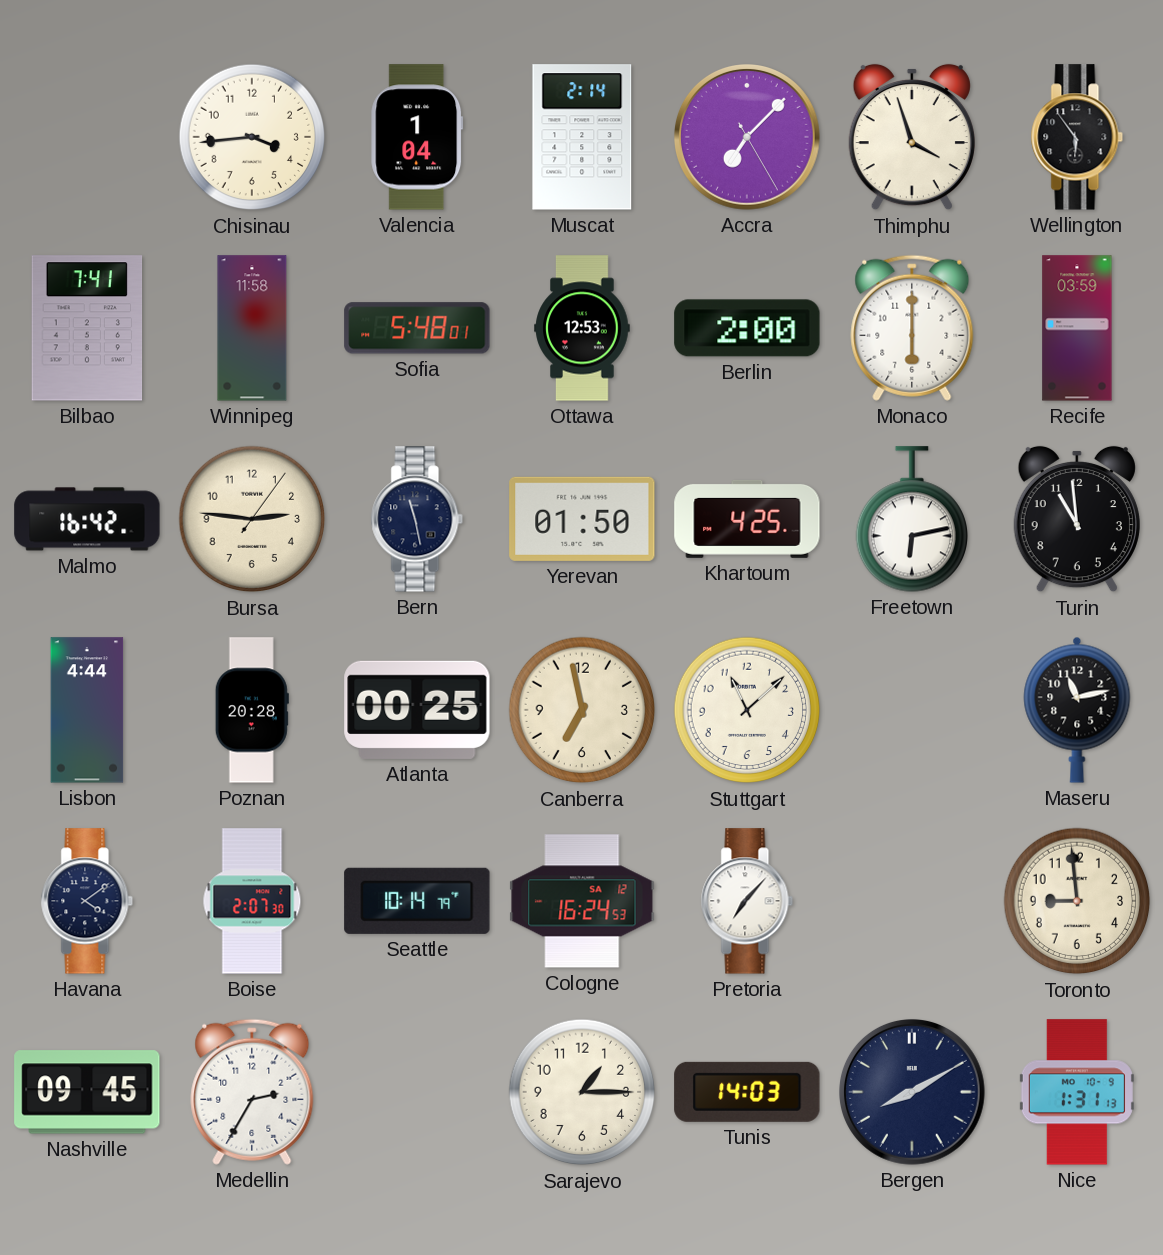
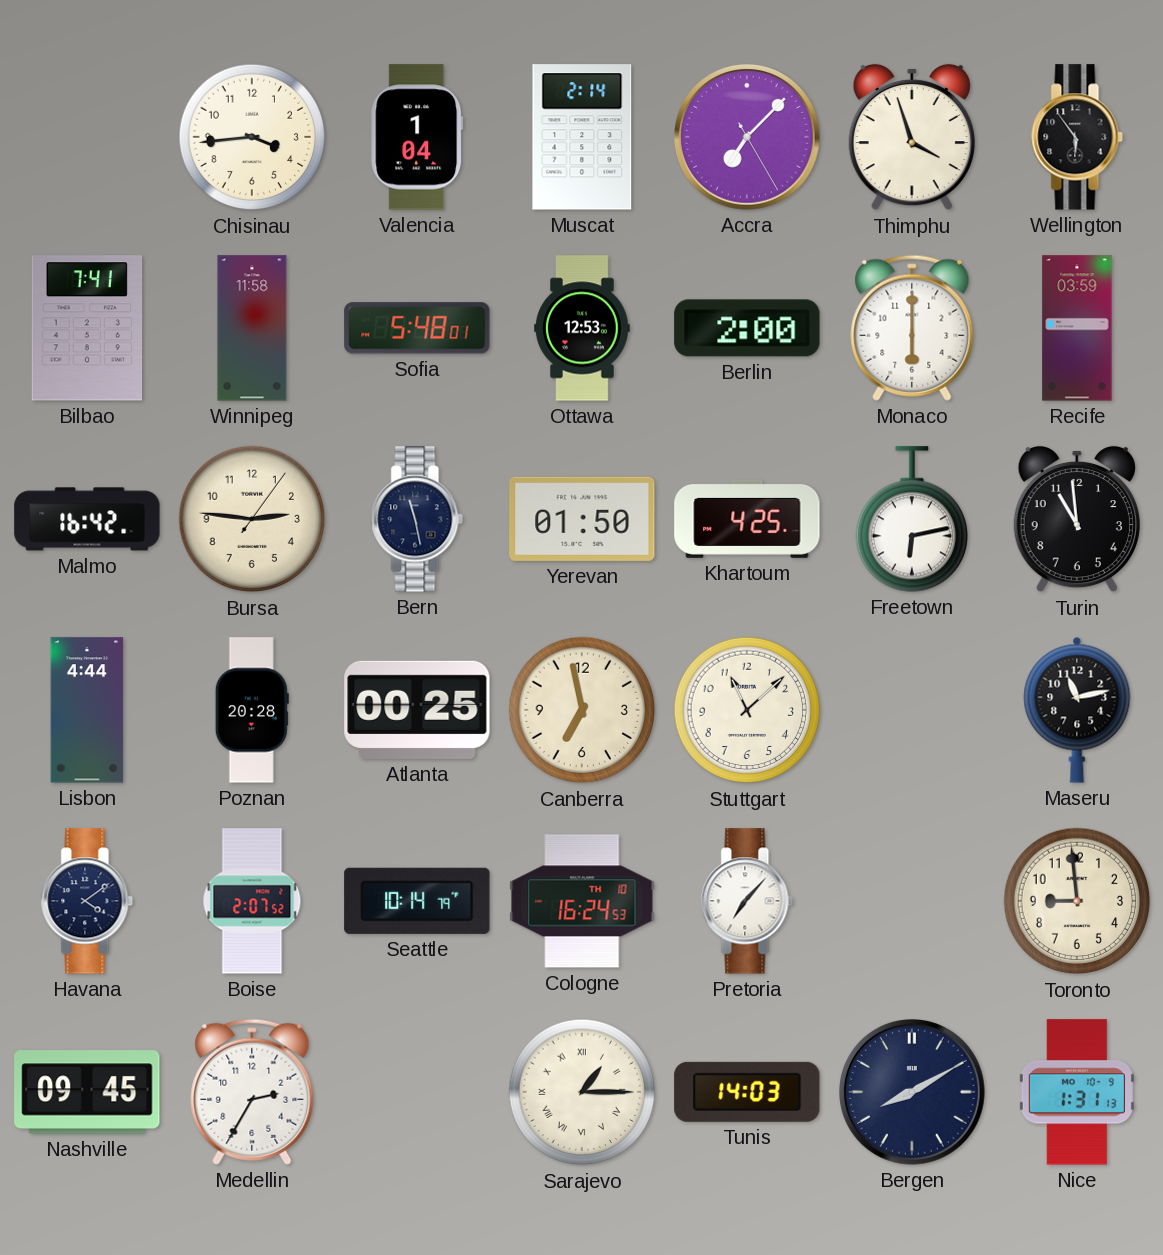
Boise: 2:07:30 -> 2:07:52
Cologne date: SA 12 -> TH 10
Sarajevo numerals: Arabic -> Roman
